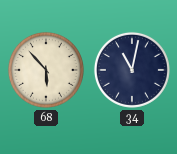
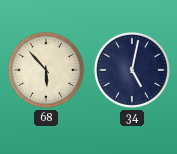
34: 11:02 -> 5:02
